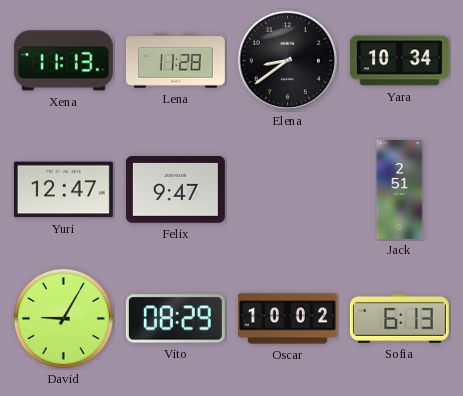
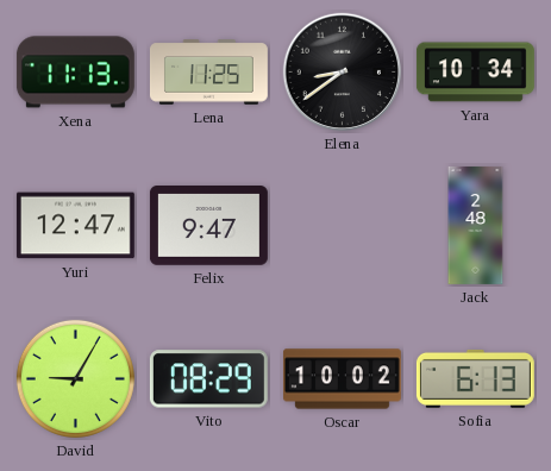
Lena: 11:28 -> 11:25
Jack: 2:51 -> 2:48
